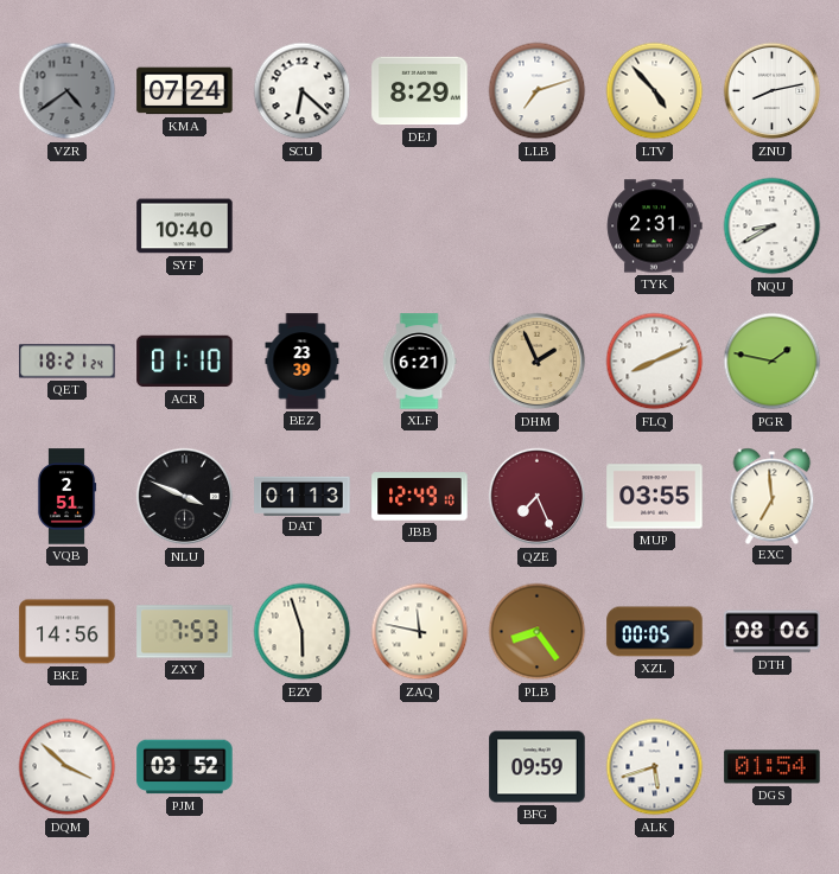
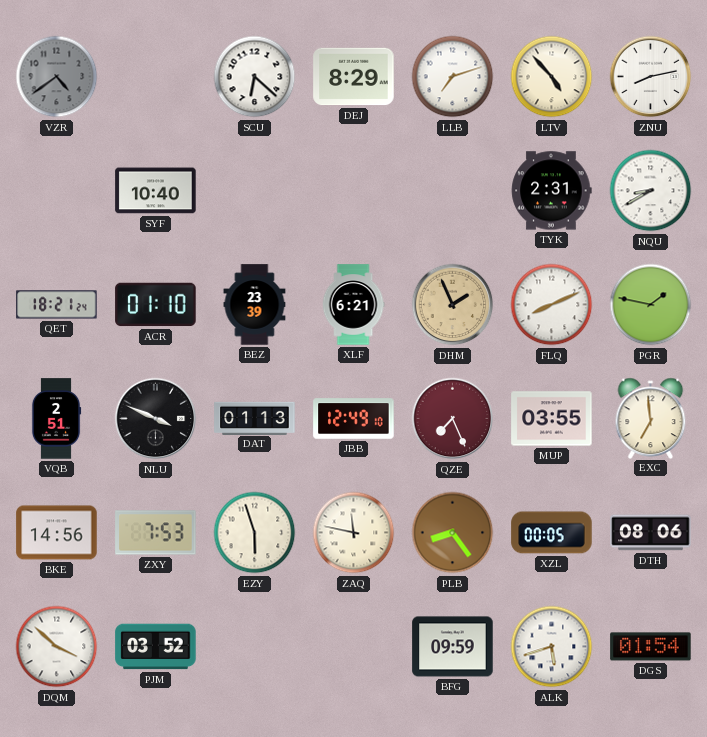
KMA: 07:24 -> none
